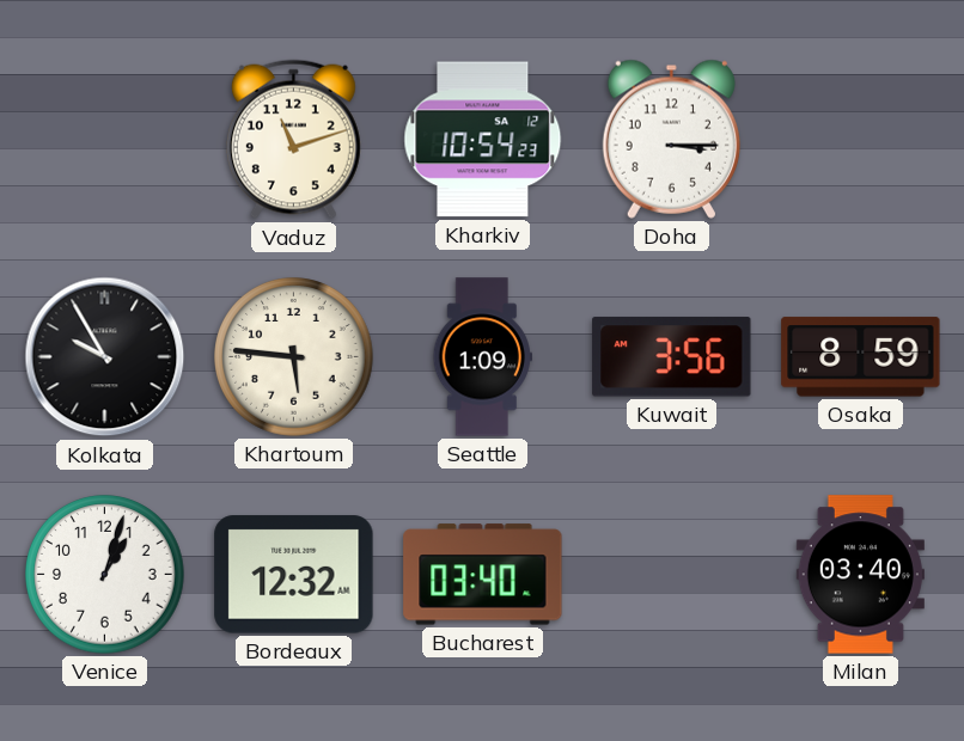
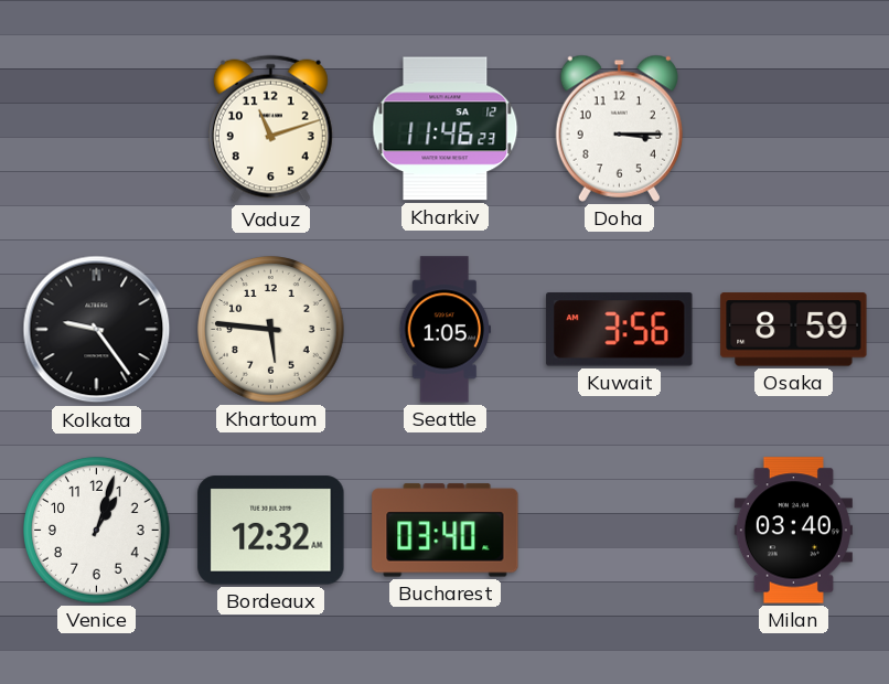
Kharkiv: 10:54 -> 11:46
Kolkata: 9:55 -> 9:24
Seattle: 1:09 -> 1:05
